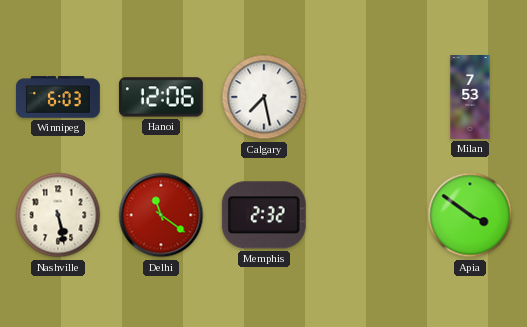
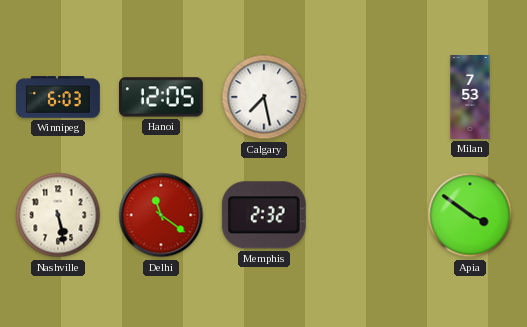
Hanoi: 12:06 -> 12:05
